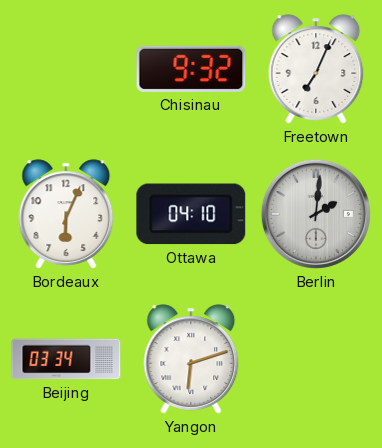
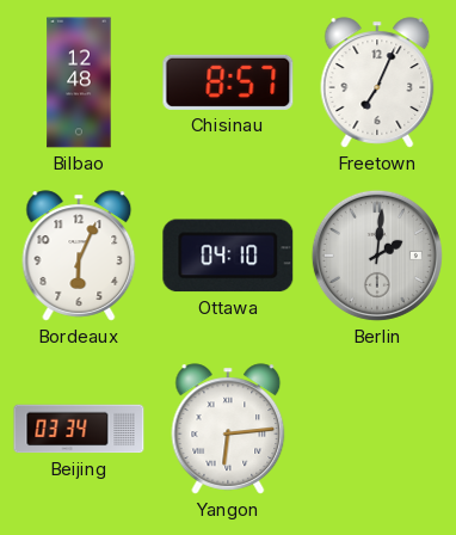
Bilbao: none -> 12:48
Chisinau: 9:32 -> 8:57
Yangon: 6:12 -> 6:14
